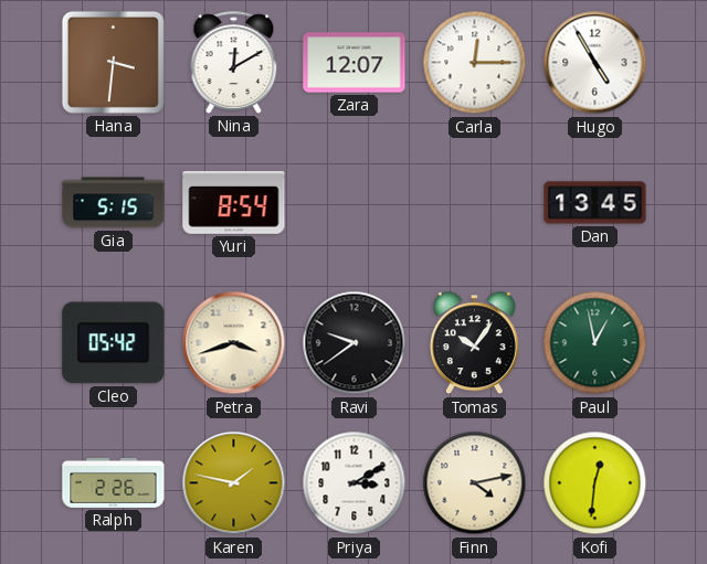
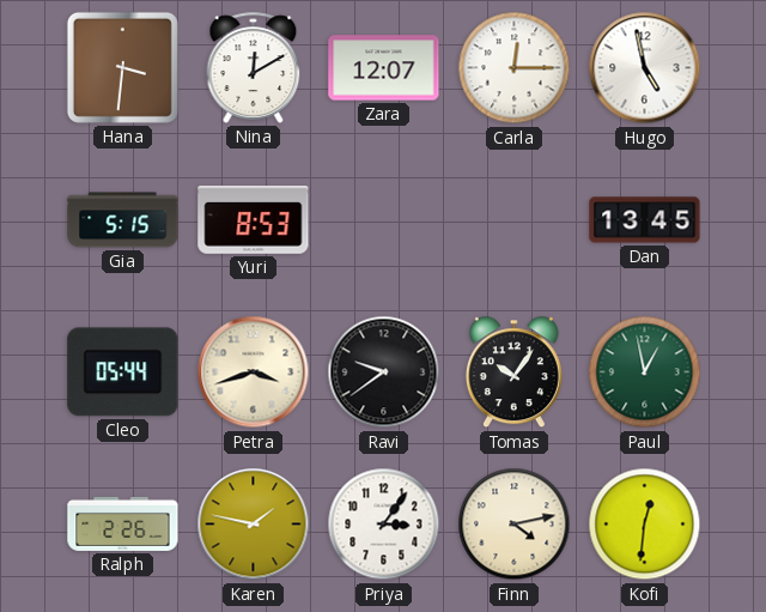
Hugo: 4:55 -> 4:58
Yuri: 8:54 -> 8:53
Cleo: 05:42 -> 05:44
Priya: 3:10 -> 3:06
